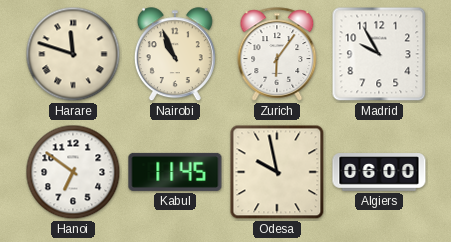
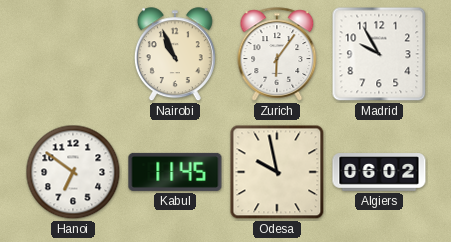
Harare: 11:48 -> none
Algiers: 06:00 -> 06:02
